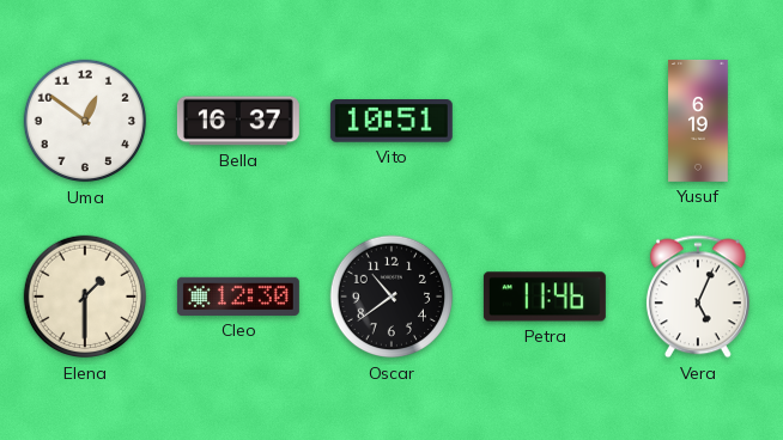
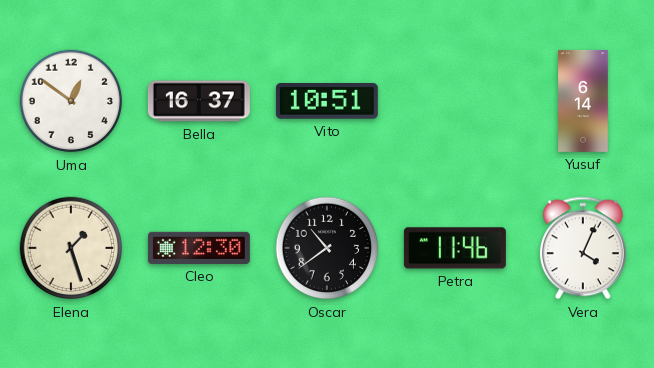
Yusuf: 6:19 -> 6:14
Elena: 1:30 -> 1:27
Vera: 5:04 -> 4:04
